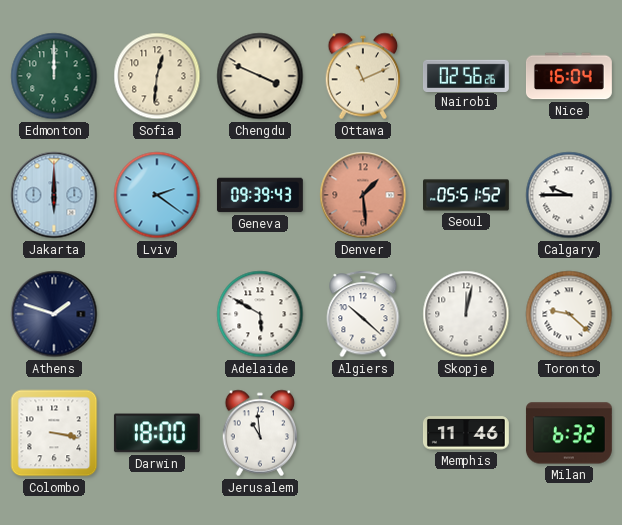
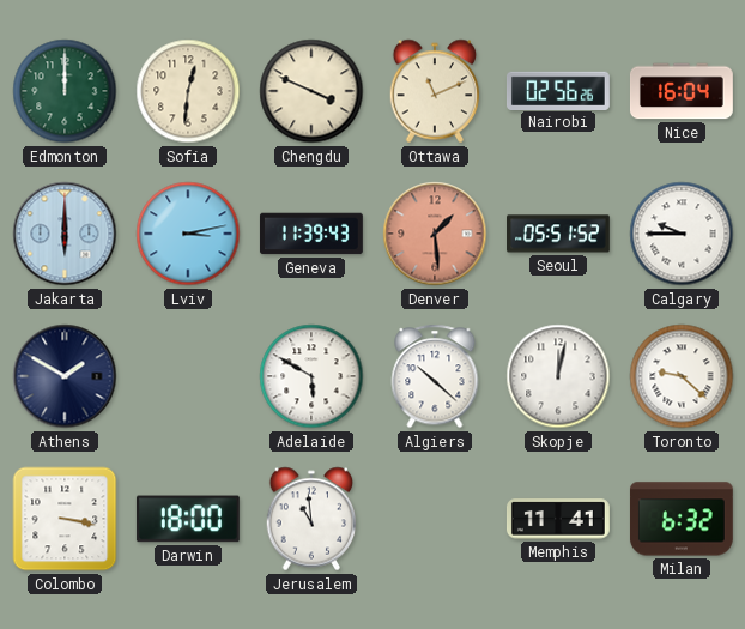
Lviv: 2:21 -> 3:13
Geneva: 09:39 -> 11:39
Athens: 1:48 -> 1:50
Memphis: 11:46 -> 11:41
